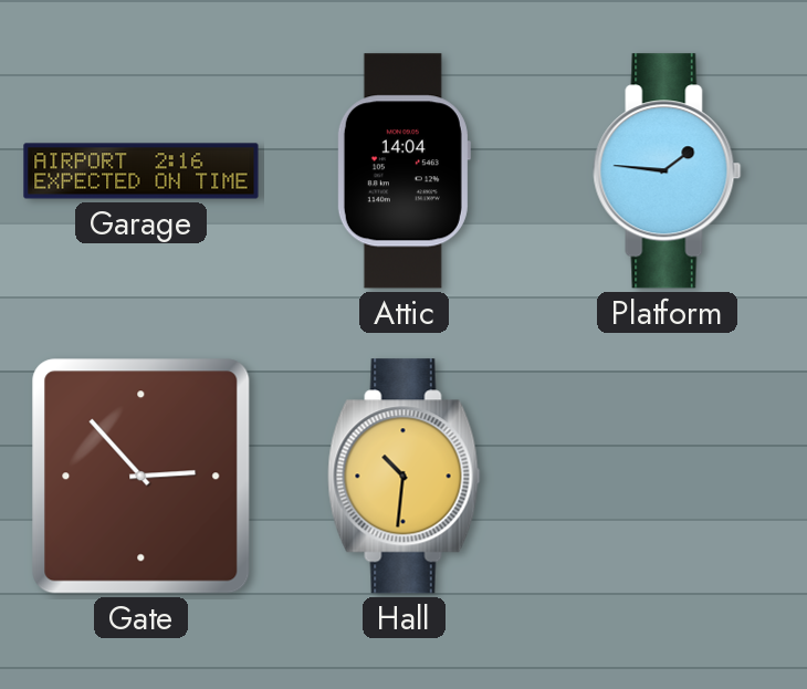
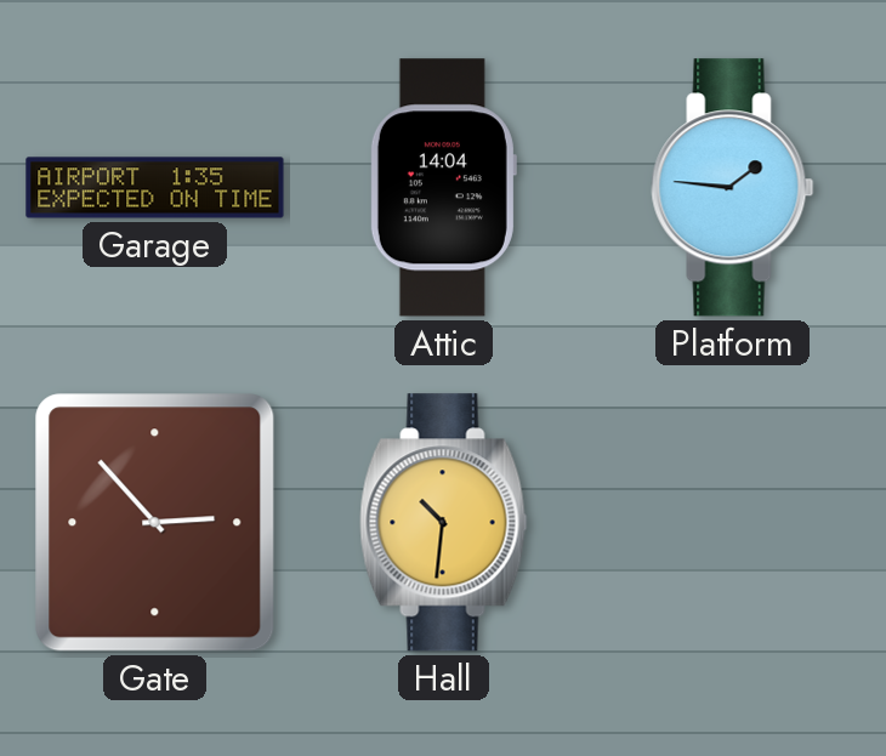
Garage: 2:16 -> 1:35
